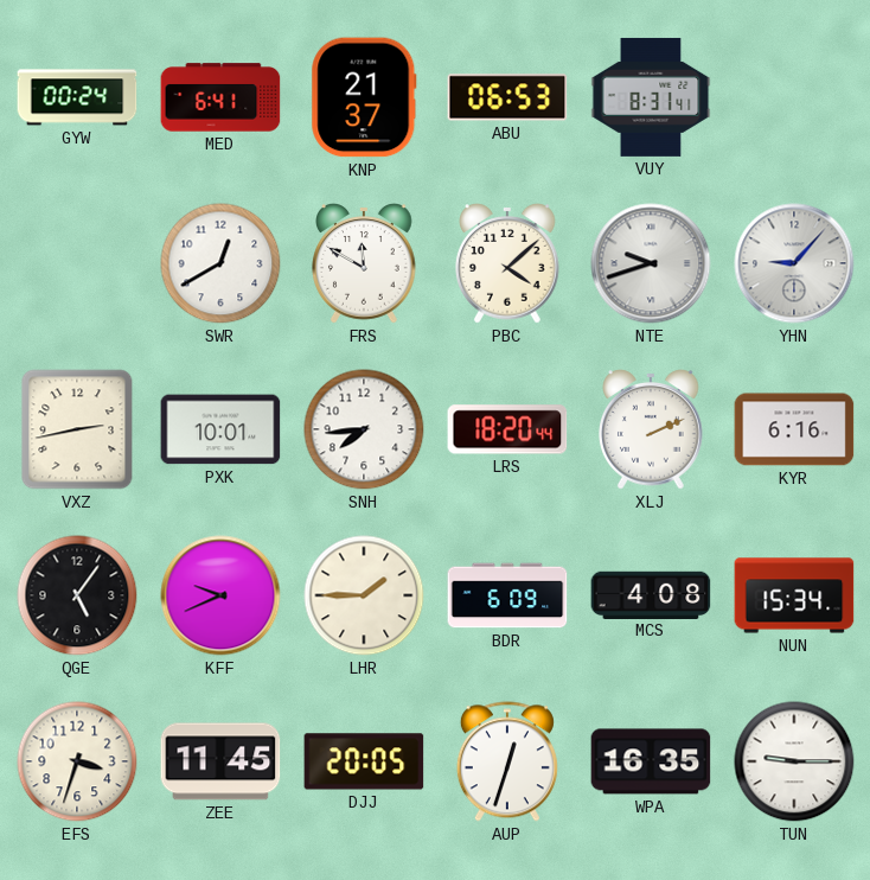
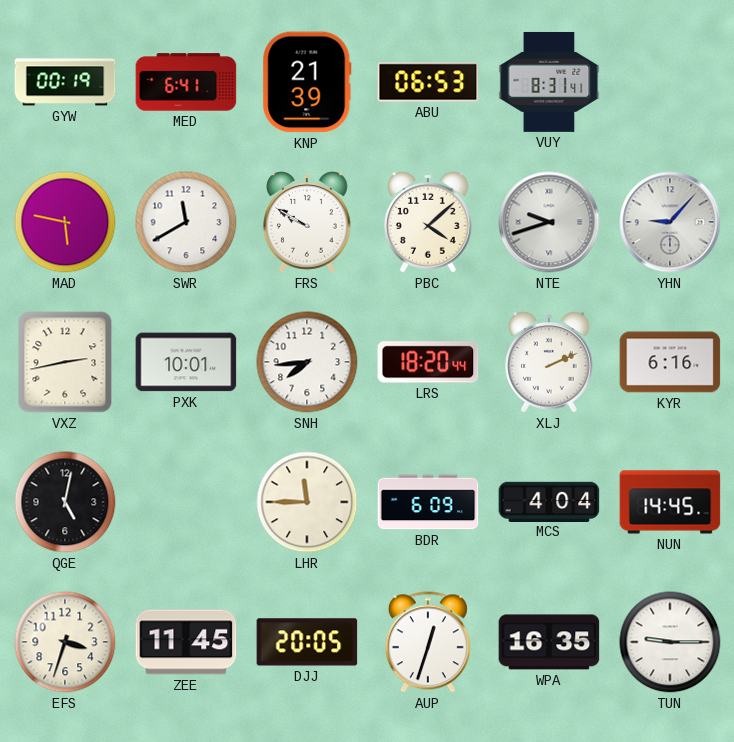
GYW: 00:24 -> 00:19
KNP: 21:37 -> 21:39
MAD: none -> 5:47
SWR: 12:40 -> 11:40
FRS: 11:50 -> 9:50
QGE: 5:06 -> 5:02
KFF: 9:41 -> none
LHR: 1:45 -> 11:45
MCS: 4:08 -> 4:04
NUN: 15:34 -> 14:45
